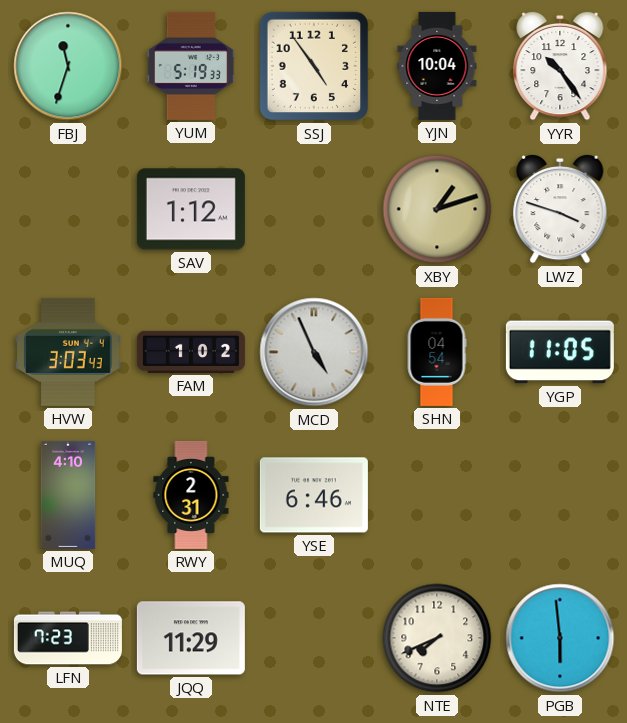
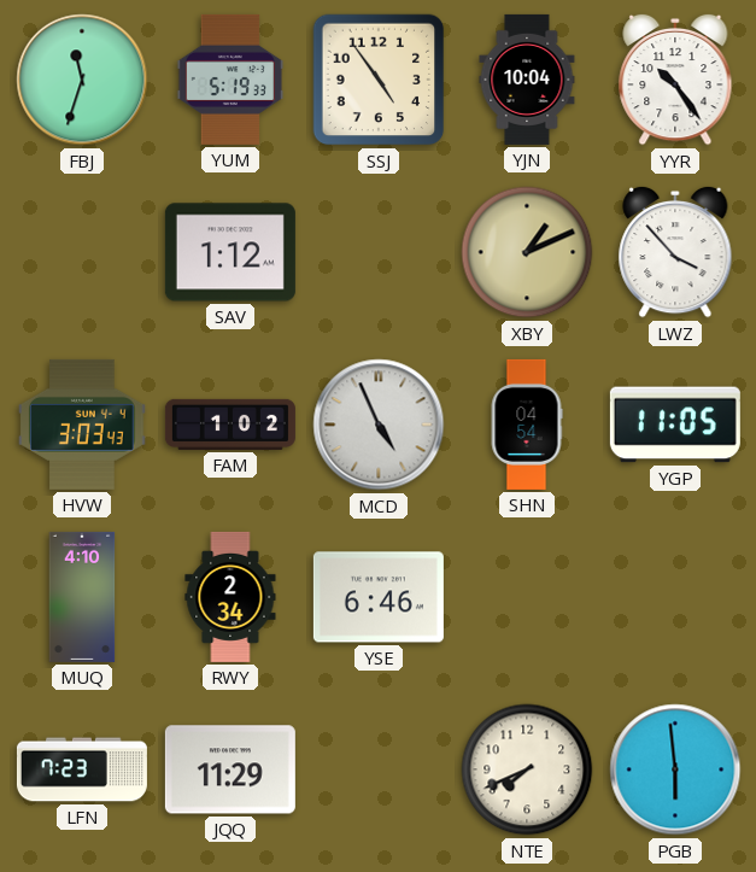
XBY: 1:12 -> 1:11
LWZ: 3:48 -> 3:53
RWY: 2:31 -> 2:34
